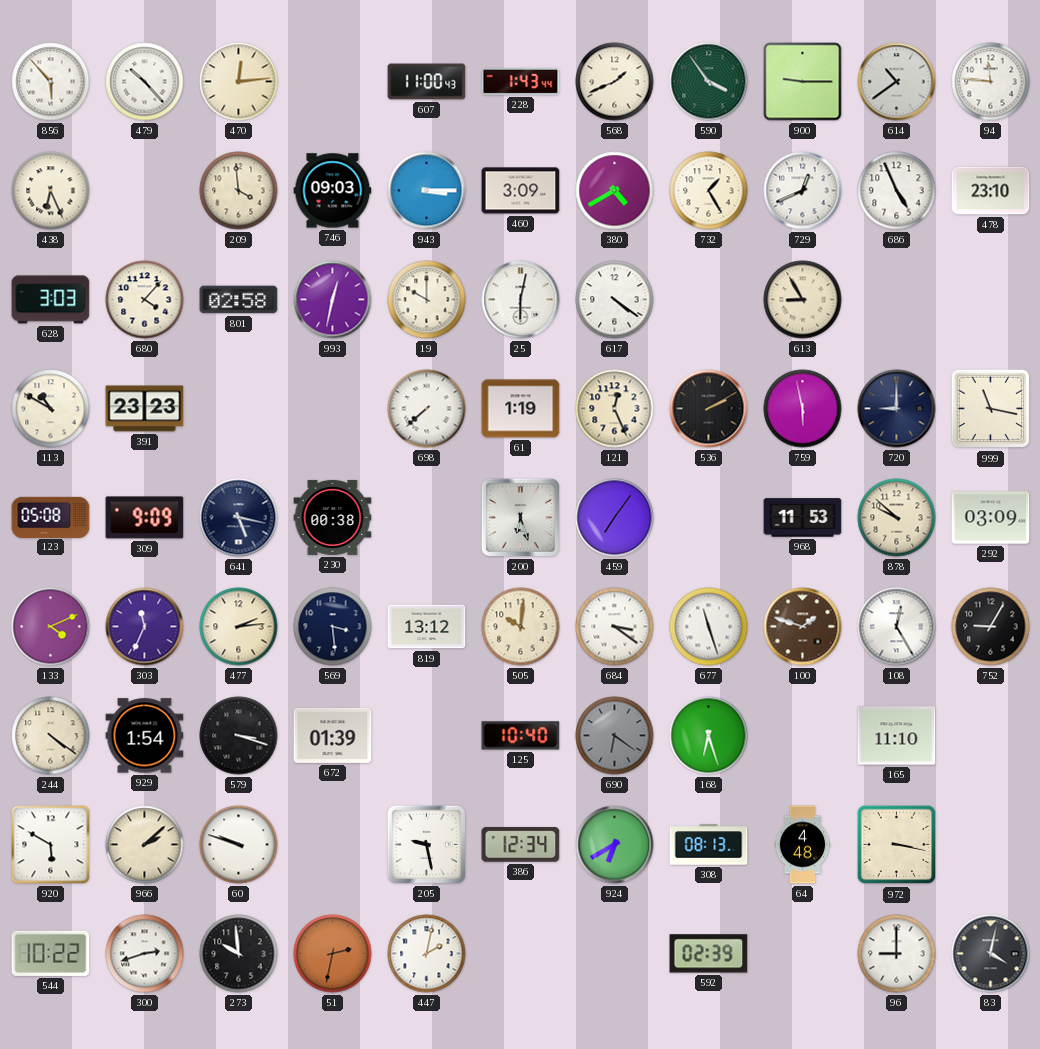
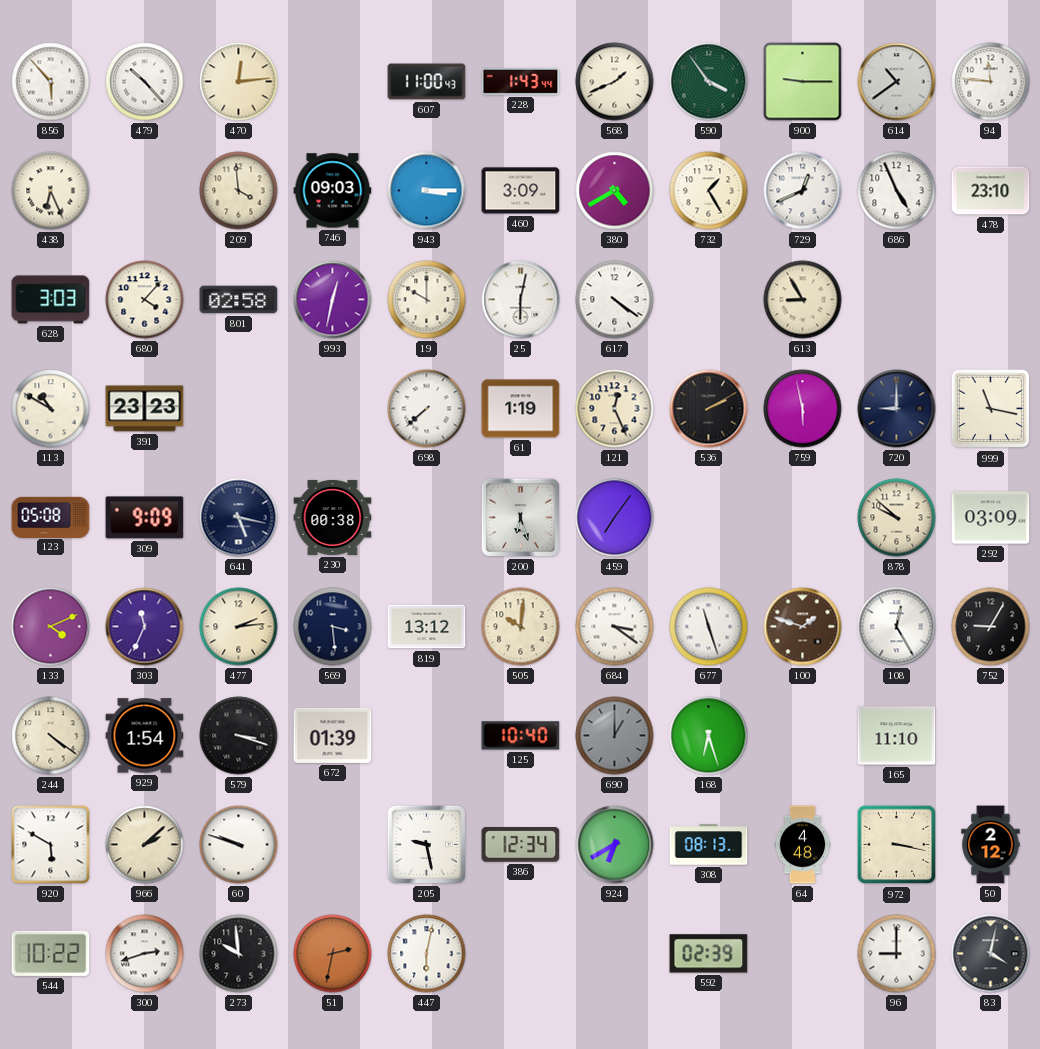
968: 11:53 -> none
690: 6:21 -> 1:00
50: none -> 2:12
447: 2:02 -> 6:02
